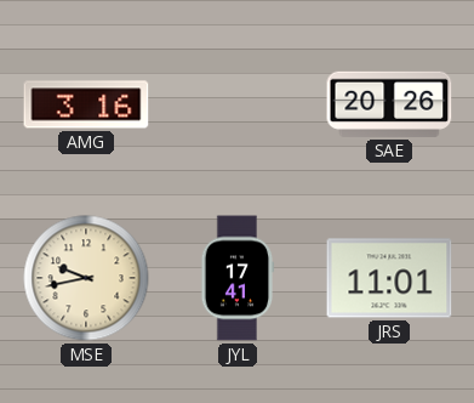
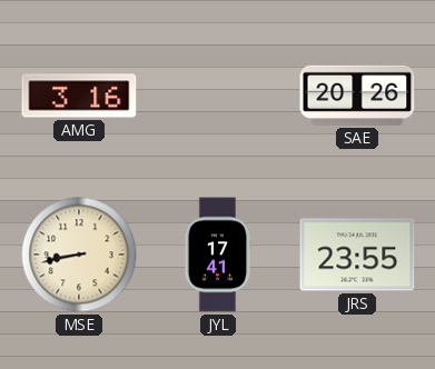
MSE: 9:43 -> 8:43
JRS: 11:01 -> 23:55
